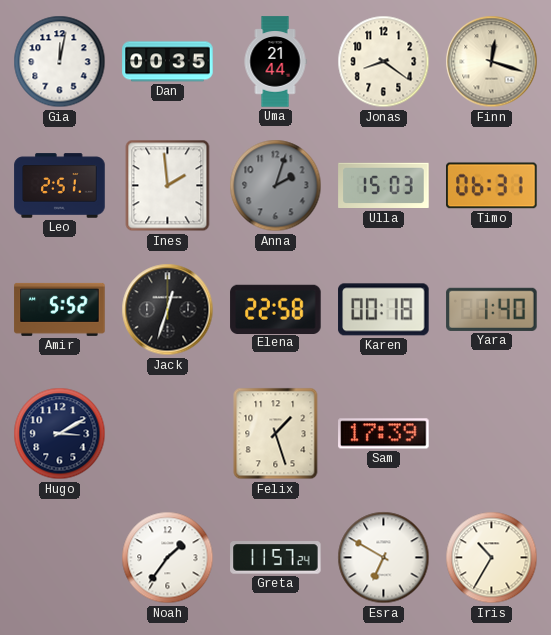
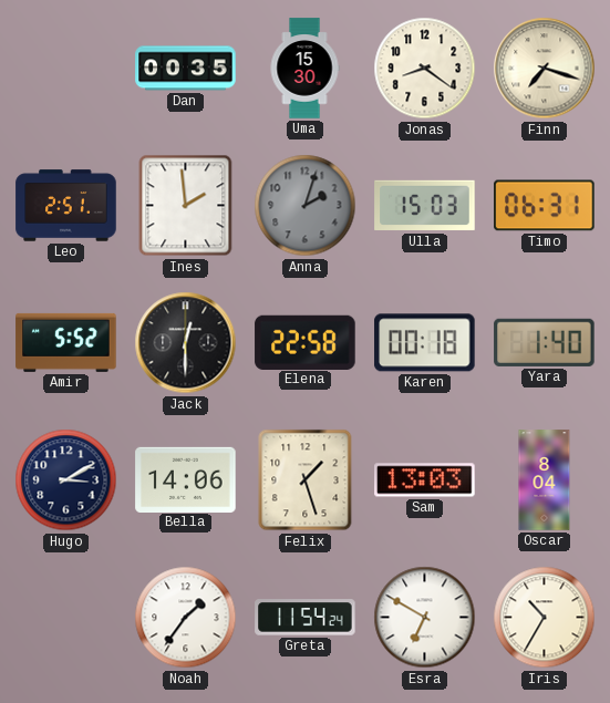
Gia: 12:02 -> none
Uma: 21:44 -> 15:30
Finn: 12:18 -> 7:18
Jack: 12:33 -> 12:30
Bella: none -> 14:06
Sam: 17:39 -> 13:03
Oscar: none -> 8:04
Greta: 11:57 -> 11:54
